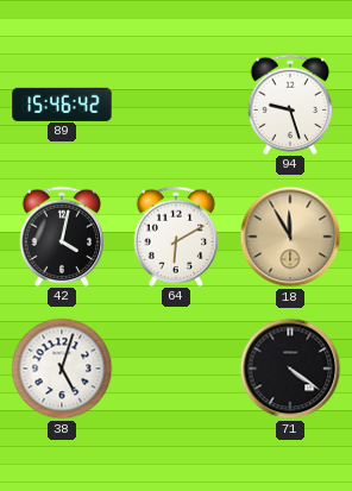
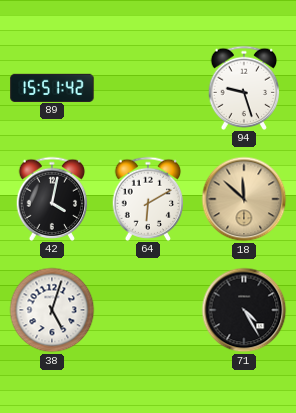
89: 15:46 -> 15:51
18: 11:55 -> 11:52
71: 4:21 -> 4:25
